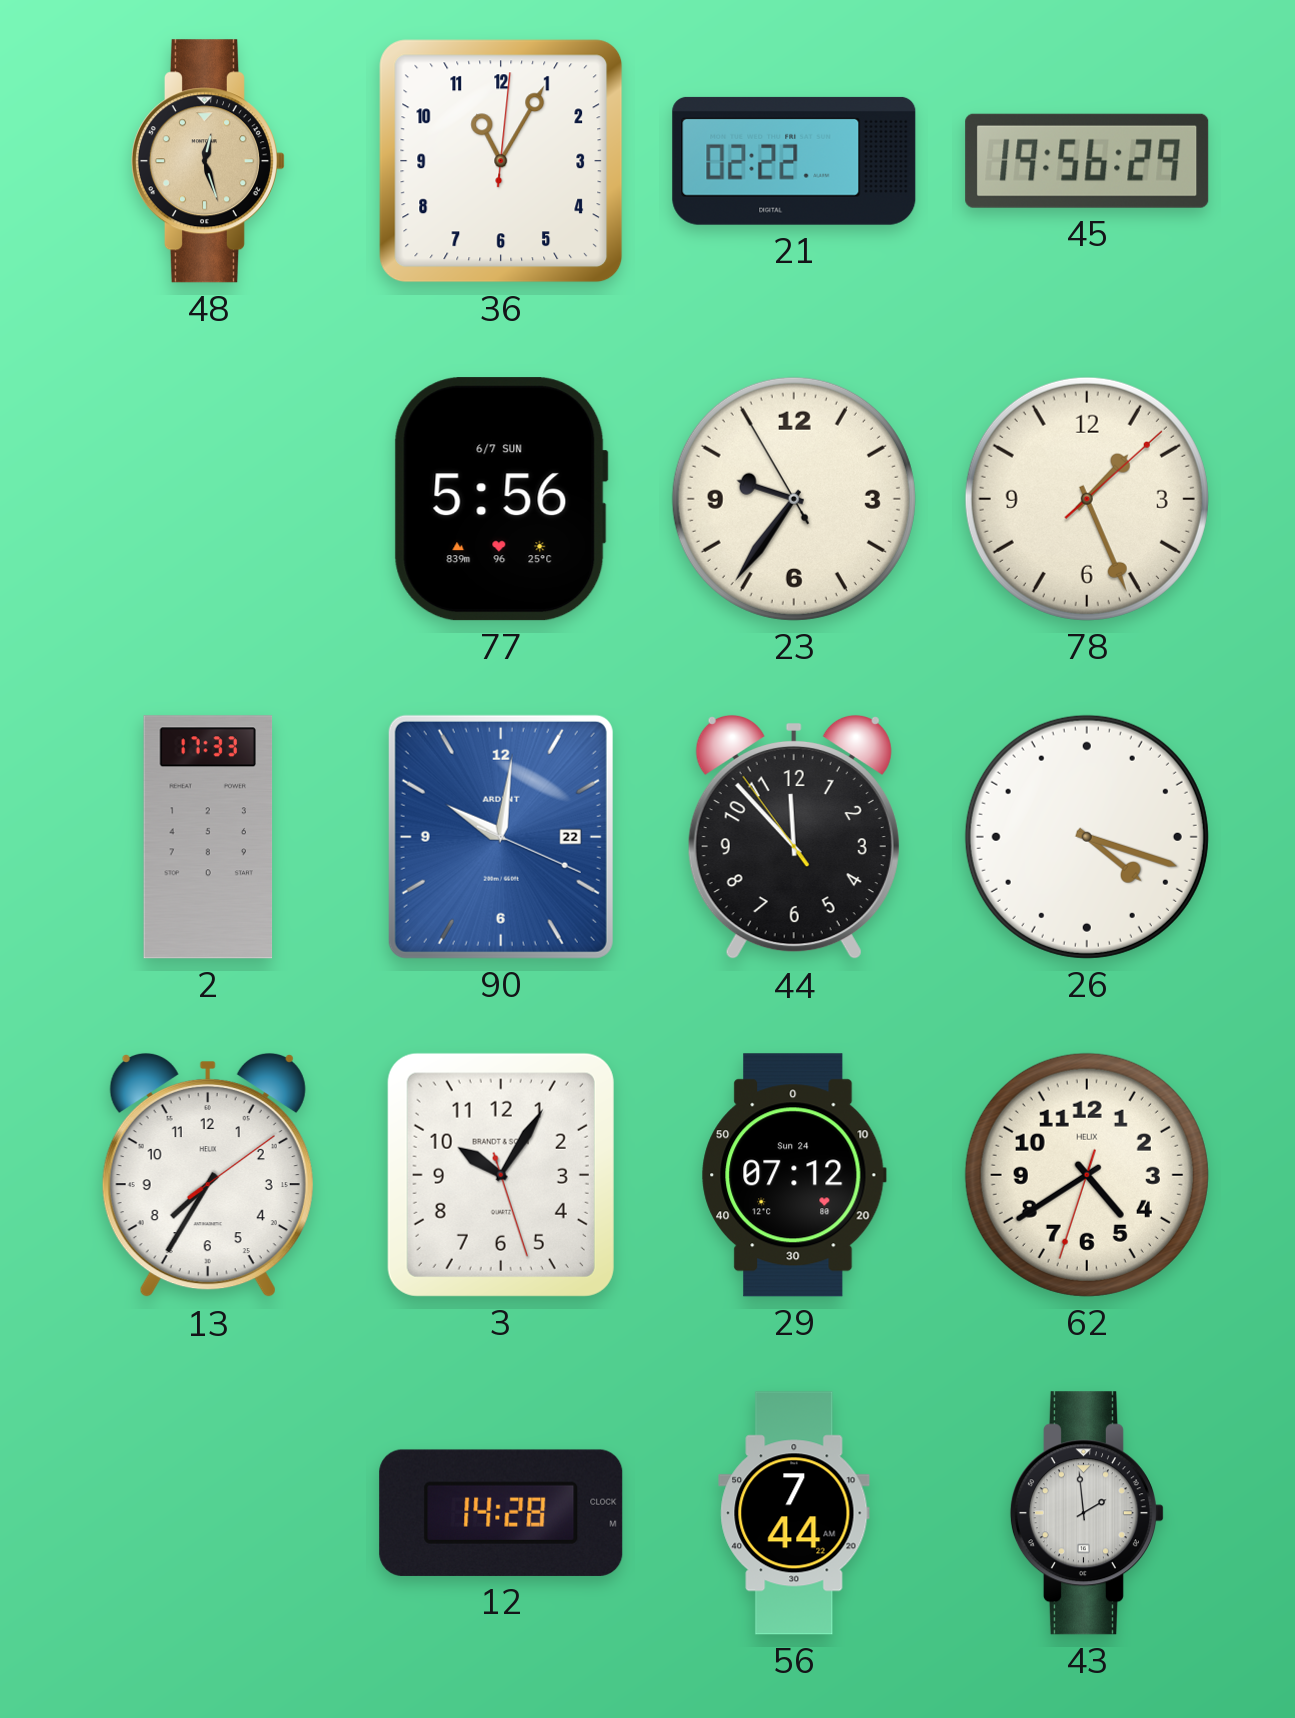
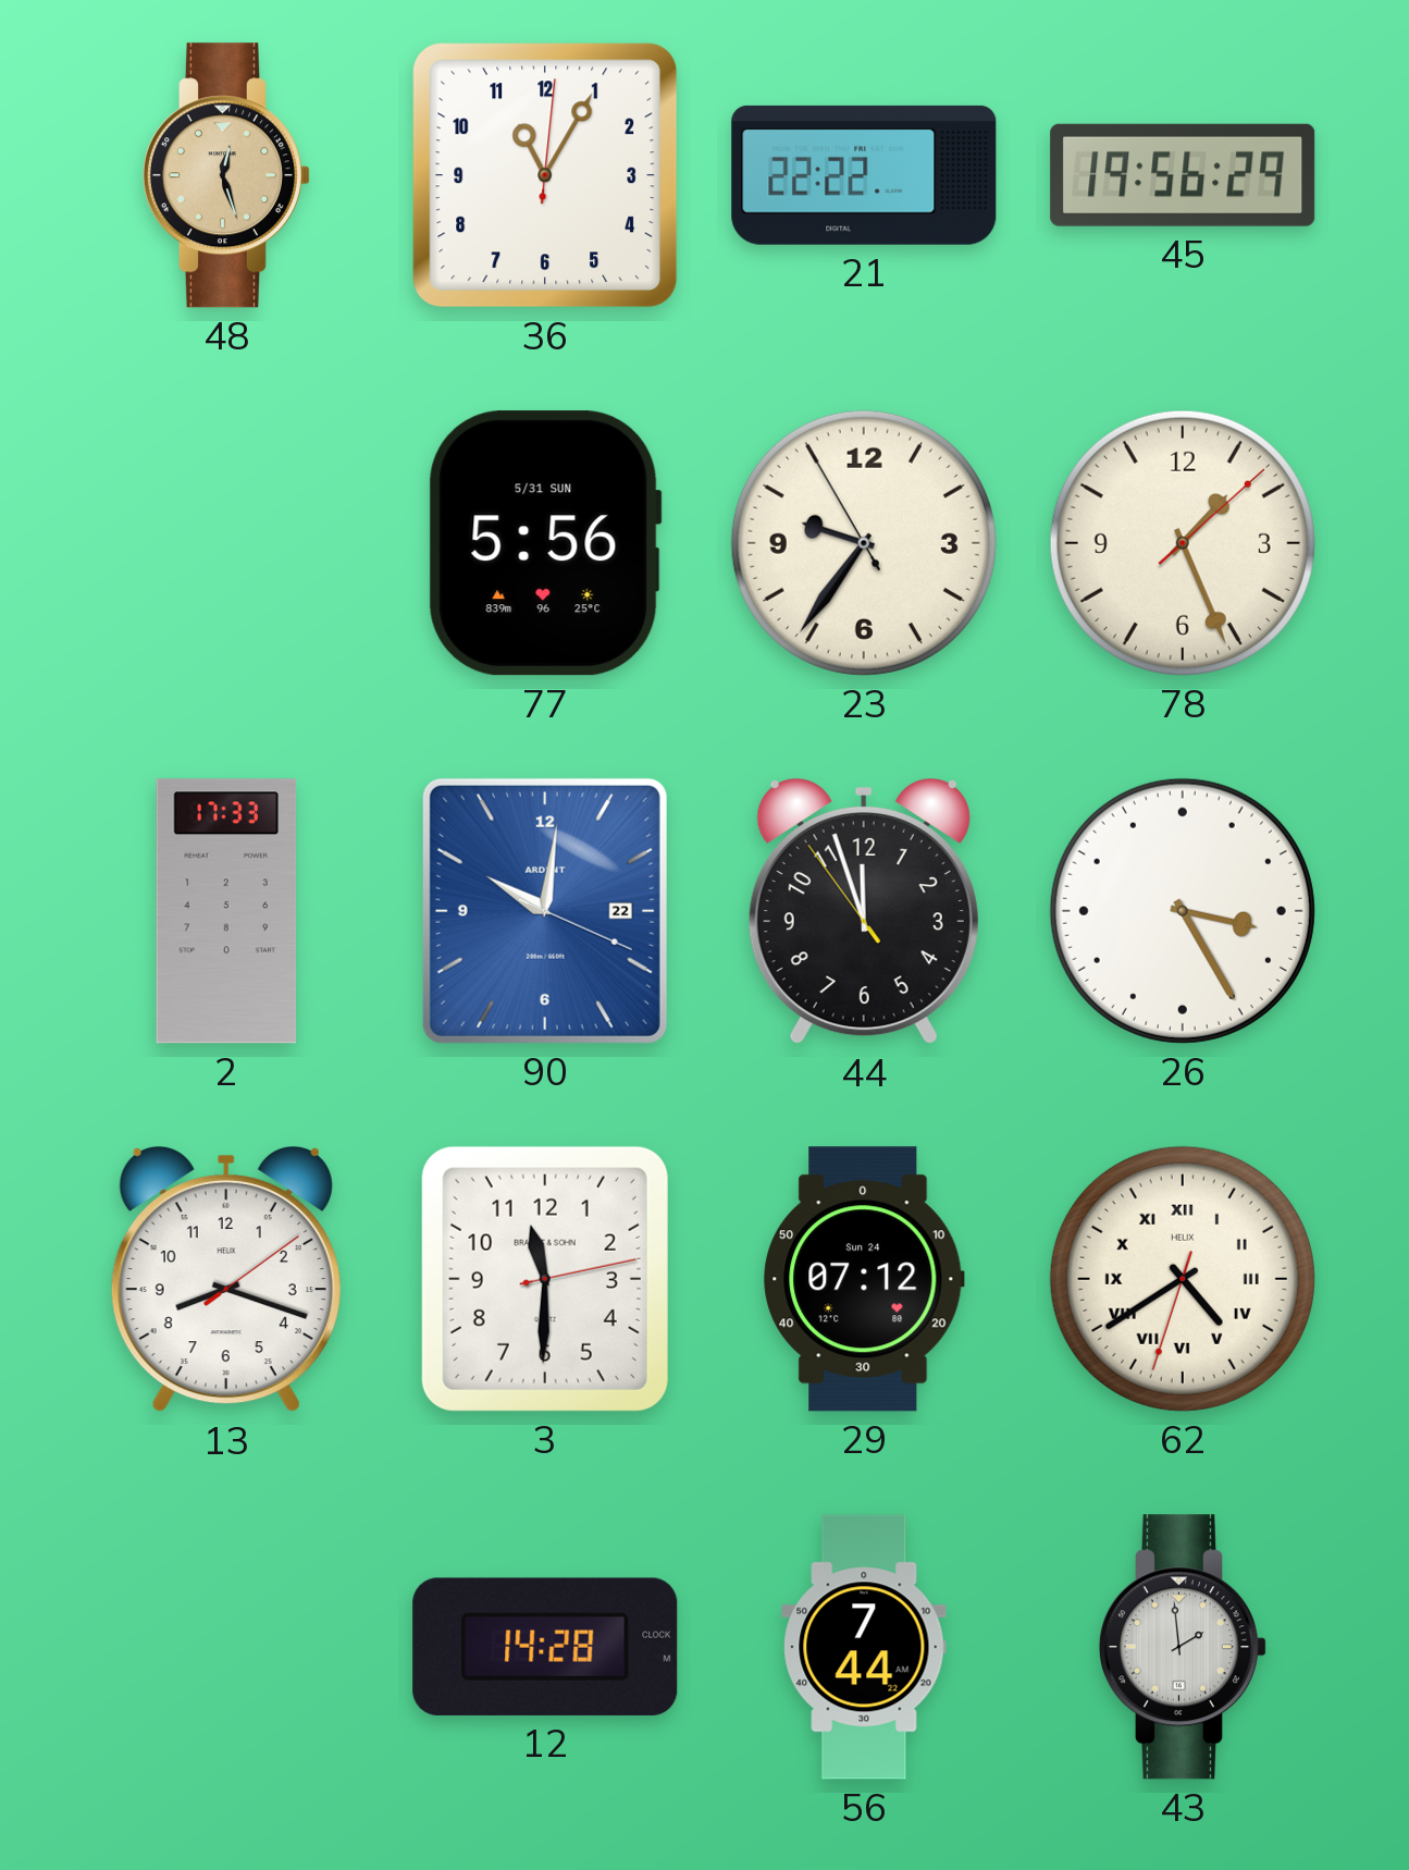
21: 02:22 -> 22:22
77 date: 6/7 SUN -> 5/31 SUN
44: 11:52 -> 11:56
26: 4:18 -> 3:25
13: 7:35 -> 8:18
3: 10:05 -> 11:30
62 numerals: Arabic -> Roman
